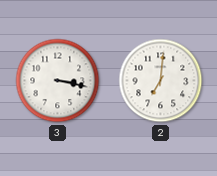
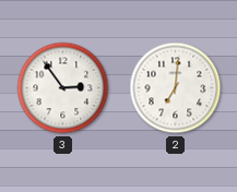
3: 3:17 -> 2:54
